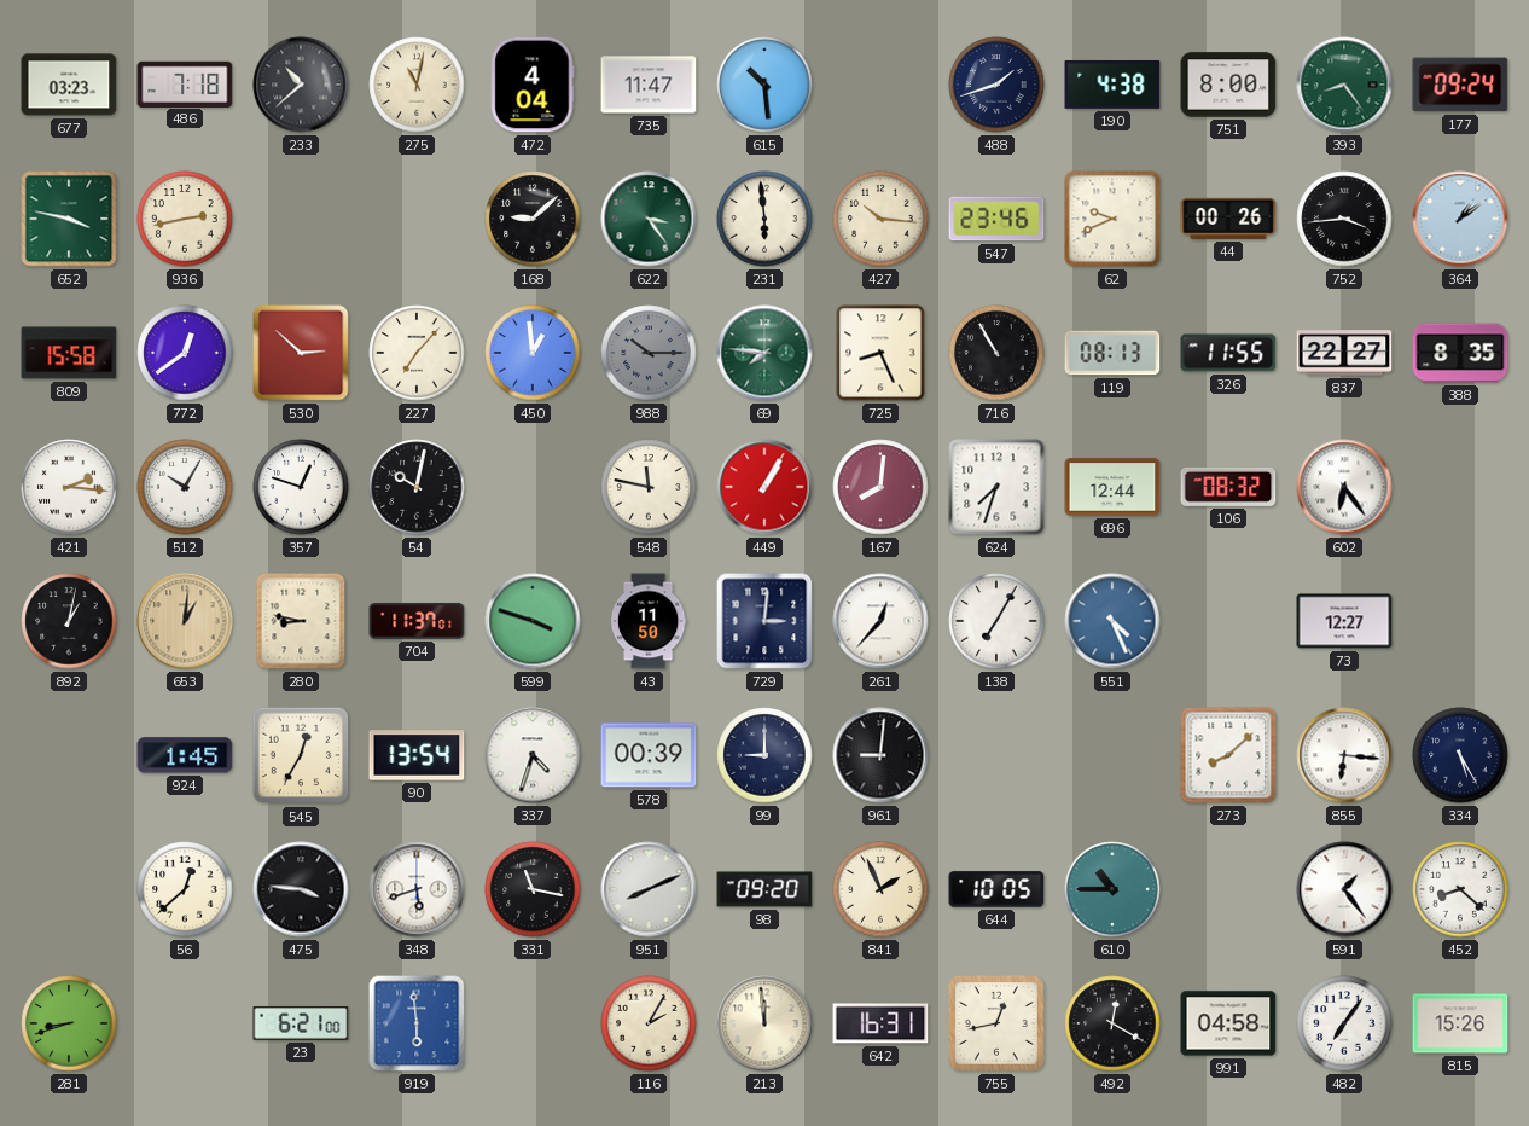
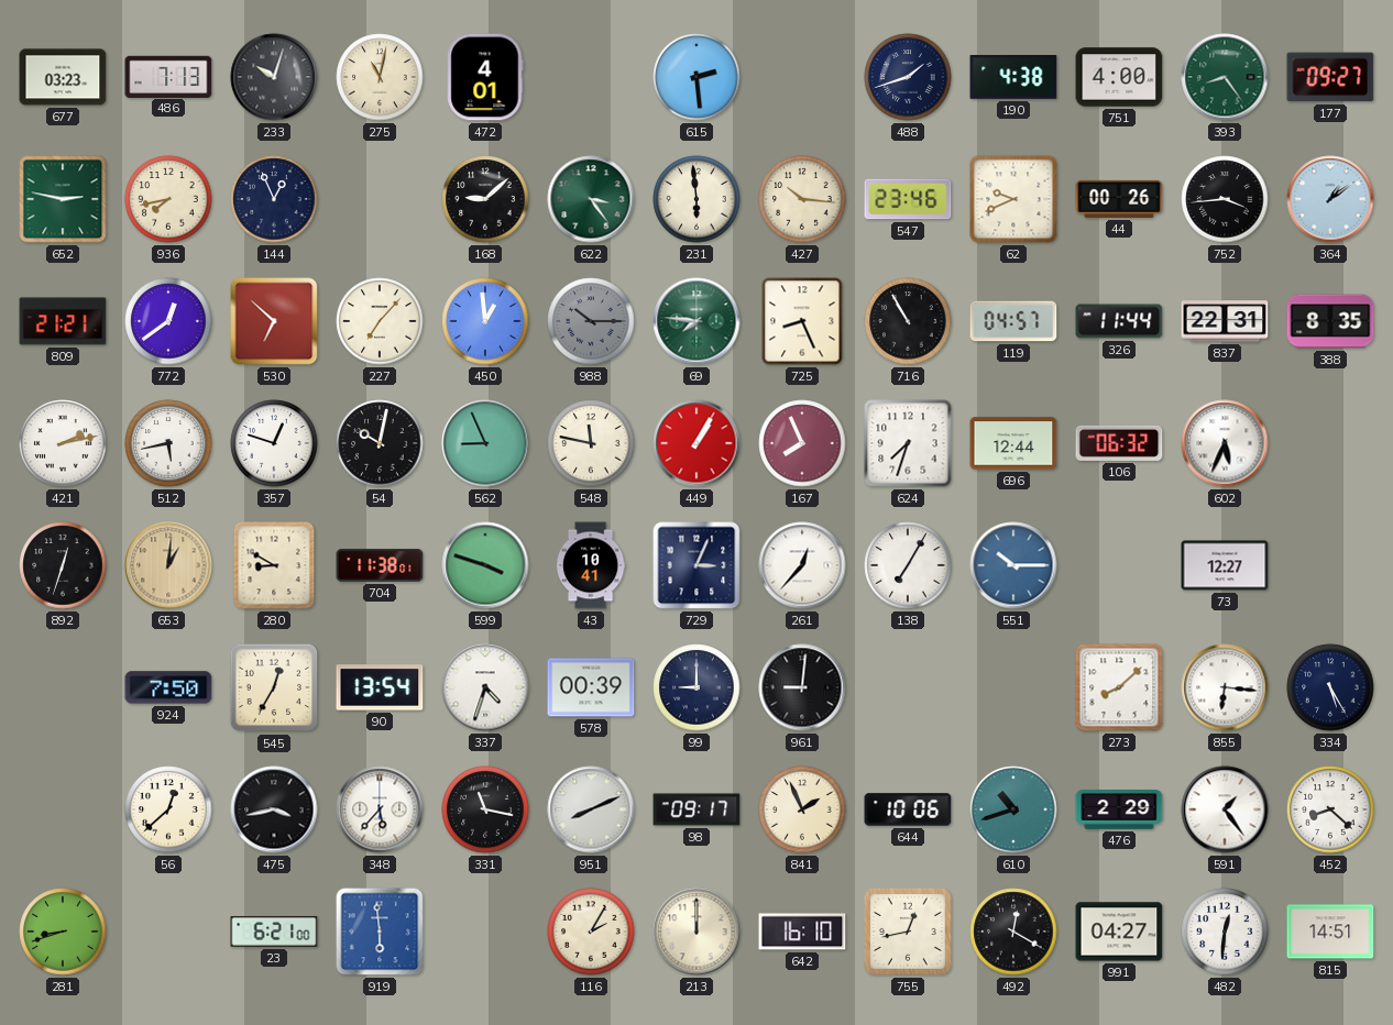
486: 7:18 -> 7:13
233: 10:38 -> 10:03
472: 4:04 -> 4:01
735: 11:47 -> none
615: 10:29 -> 2:29
751: 8:00 -> 4:00
177: 09:24 -> 09:27
652: 3:47 -> 2:47
936: 2:43 -> 7:43
144: none -> 12:56
809: 15:58 -> 21:21
530: 2:52 -> 6:52
119: 08:13 -> 04:57
326: 11:55 -> 11:44
837: 22:27 -> 22:31
421: 2:16 -> 2:13
512: 10:05 -> 5:43
562: none -> 8:56
167: 8:01 -> 7:56
106: 08:32 -> 06:32
602: 6:24 -> 5:34
892: 1:02 -> 12:33
280: 8:47 -> 8:50
704: 11:37 -> 11:38
43: 11:50 -> 10:41
729: 3:01 -> 3:04
551: 4:26 -> 10:15
924: 1:45 -> 7:50
475: 3:46 -> 3:43
348: 5:42 -> 5:37
98: 09:20 -> 09:17
644: 10:05 -> 10:06
610: 10:45 -> 10:42
476: none -> 2:29
213: 11:59 -> 12:00
642: 16:31 -> 16:10
991: 04:58 -> 04:27
482: 7:06 -> 12:31
815: 15:26 -> 14:51
